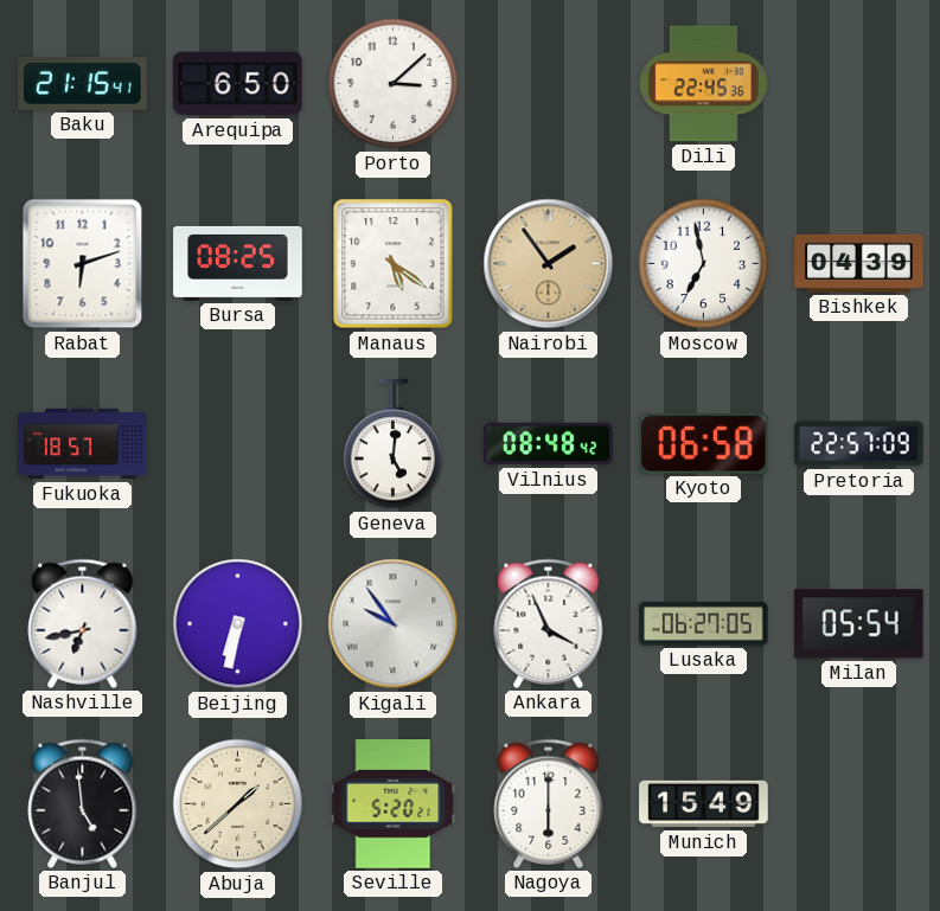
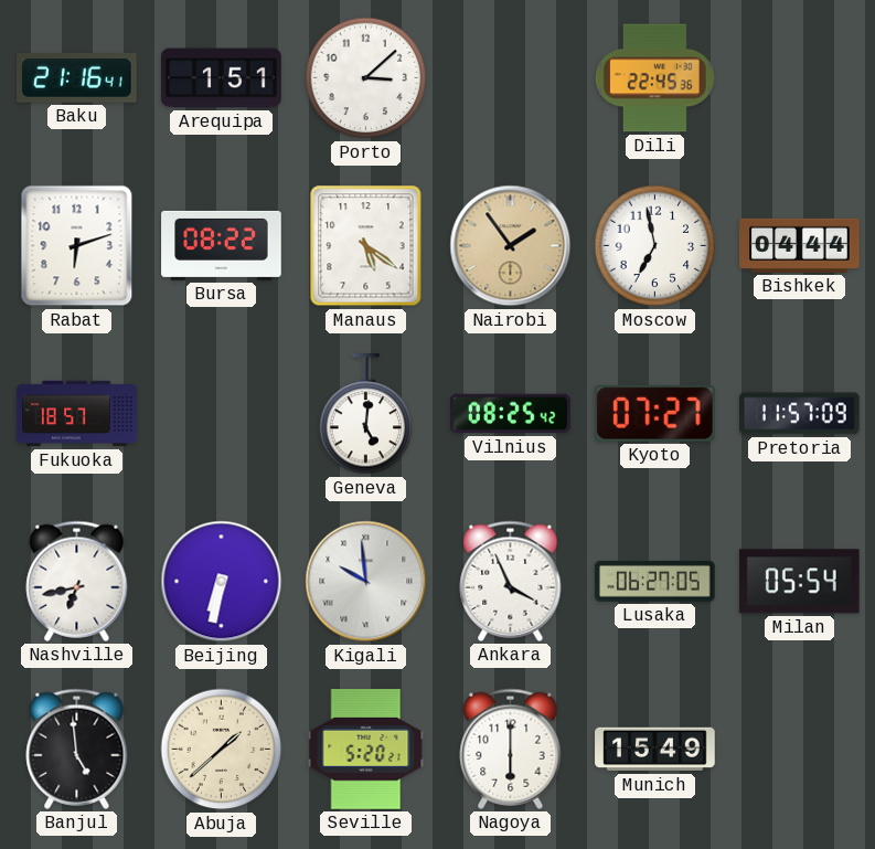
Baku: 21:15 -> 21:16
Arequipa: 6:50 -> 1:51
Bursa: 08:25 -> 08:22
Bishkek: 04:39 -> 04:44
Vilnius: 08:48 -> 08:25
Kyoto: 06:58 -> 07:27
Pretoria: 22:57 -> 11:57
Kigali: 9:54 -> 9:59
